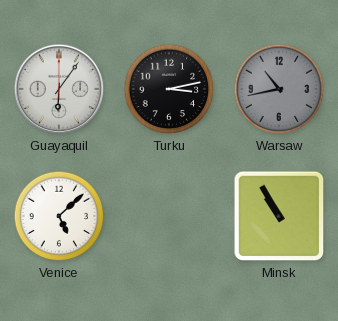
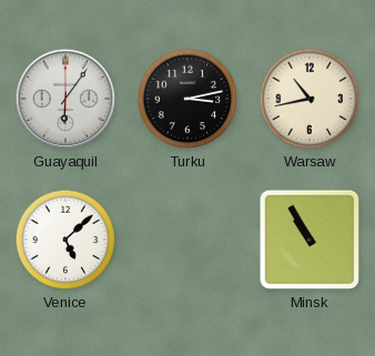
Warsaw dial: grey -> cream
